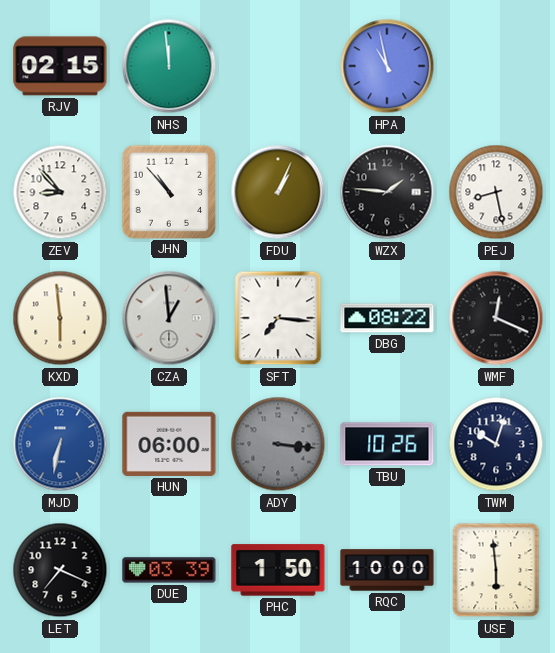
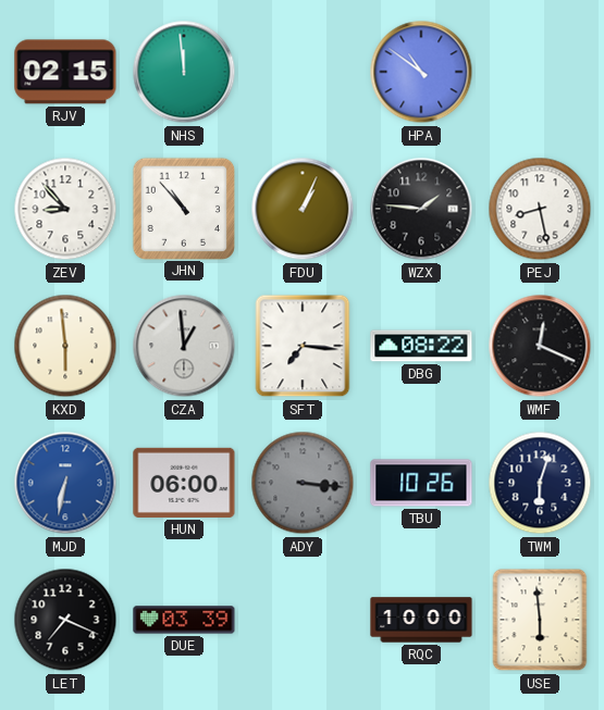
HPA: 10:58 -> 10:51
TWM: 10:03 -> 6:03
PHC: 1:50 -> none
